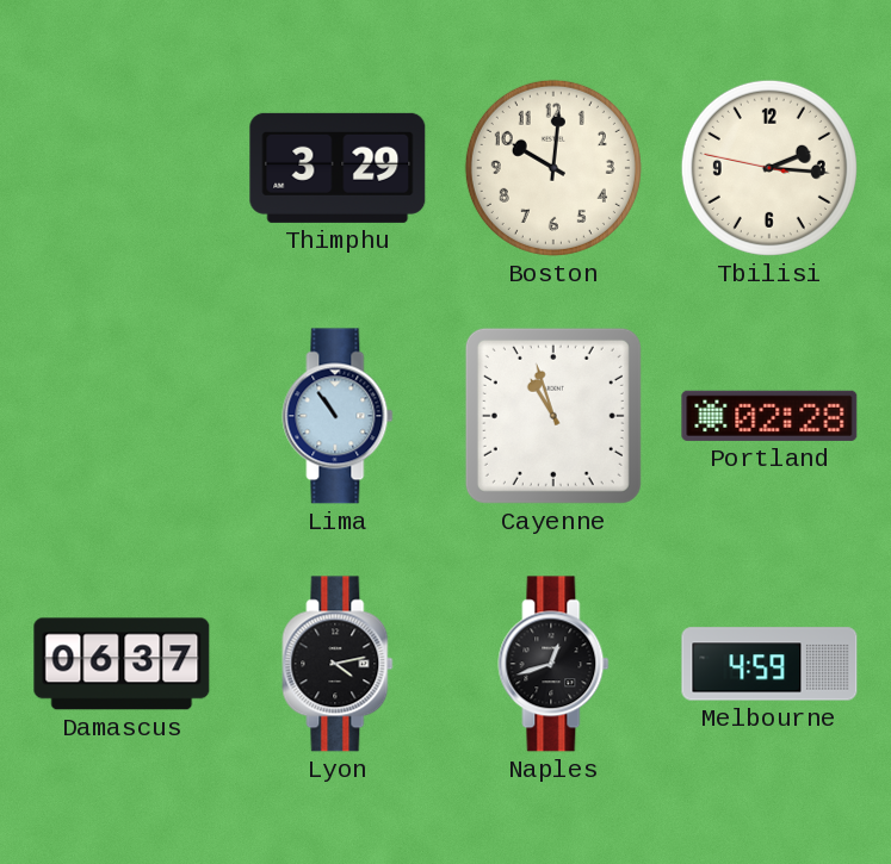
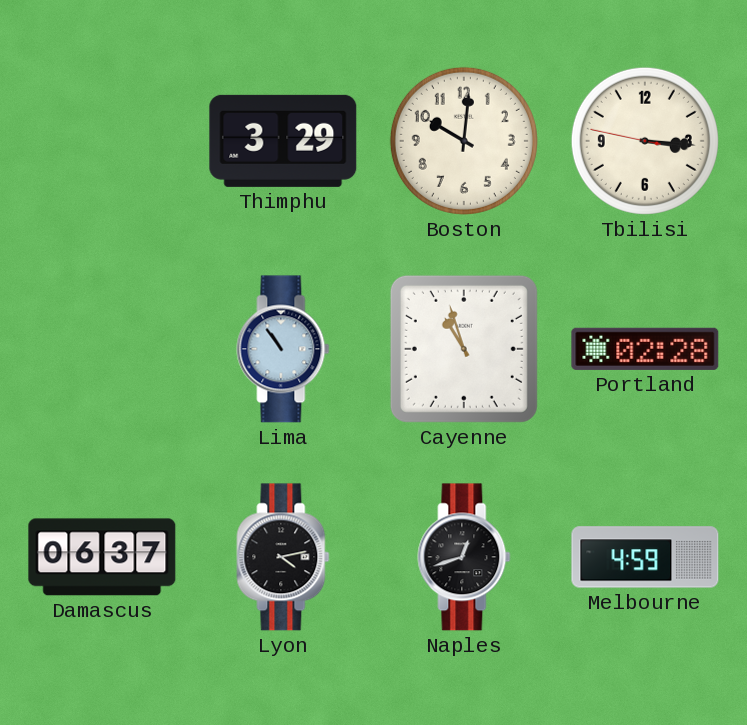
Tbilisi: 2:15 -> 3:15
